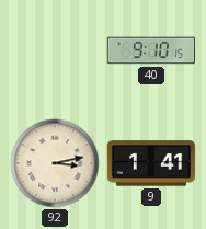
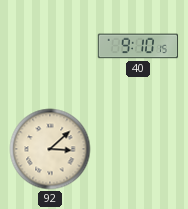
92: 3:13 -> 3:08
9: 1:41 -> none
